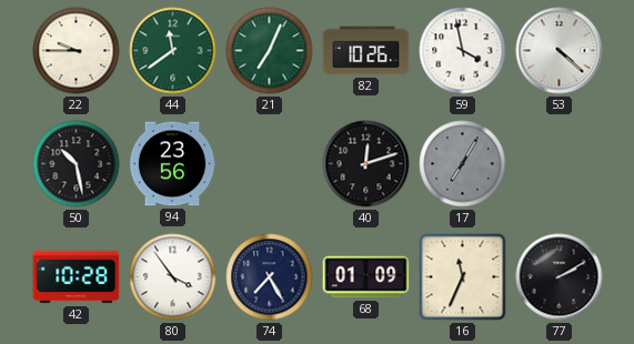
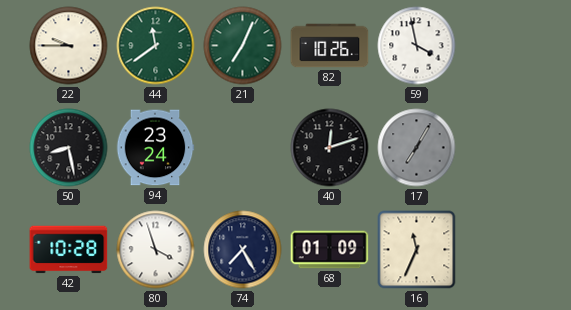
53: 4:22 -> none
50: 10:28 -> 8:28
94: 23:56 -> 23:24
80: 3:54 -> 3:57
77: 2:10 -> none
